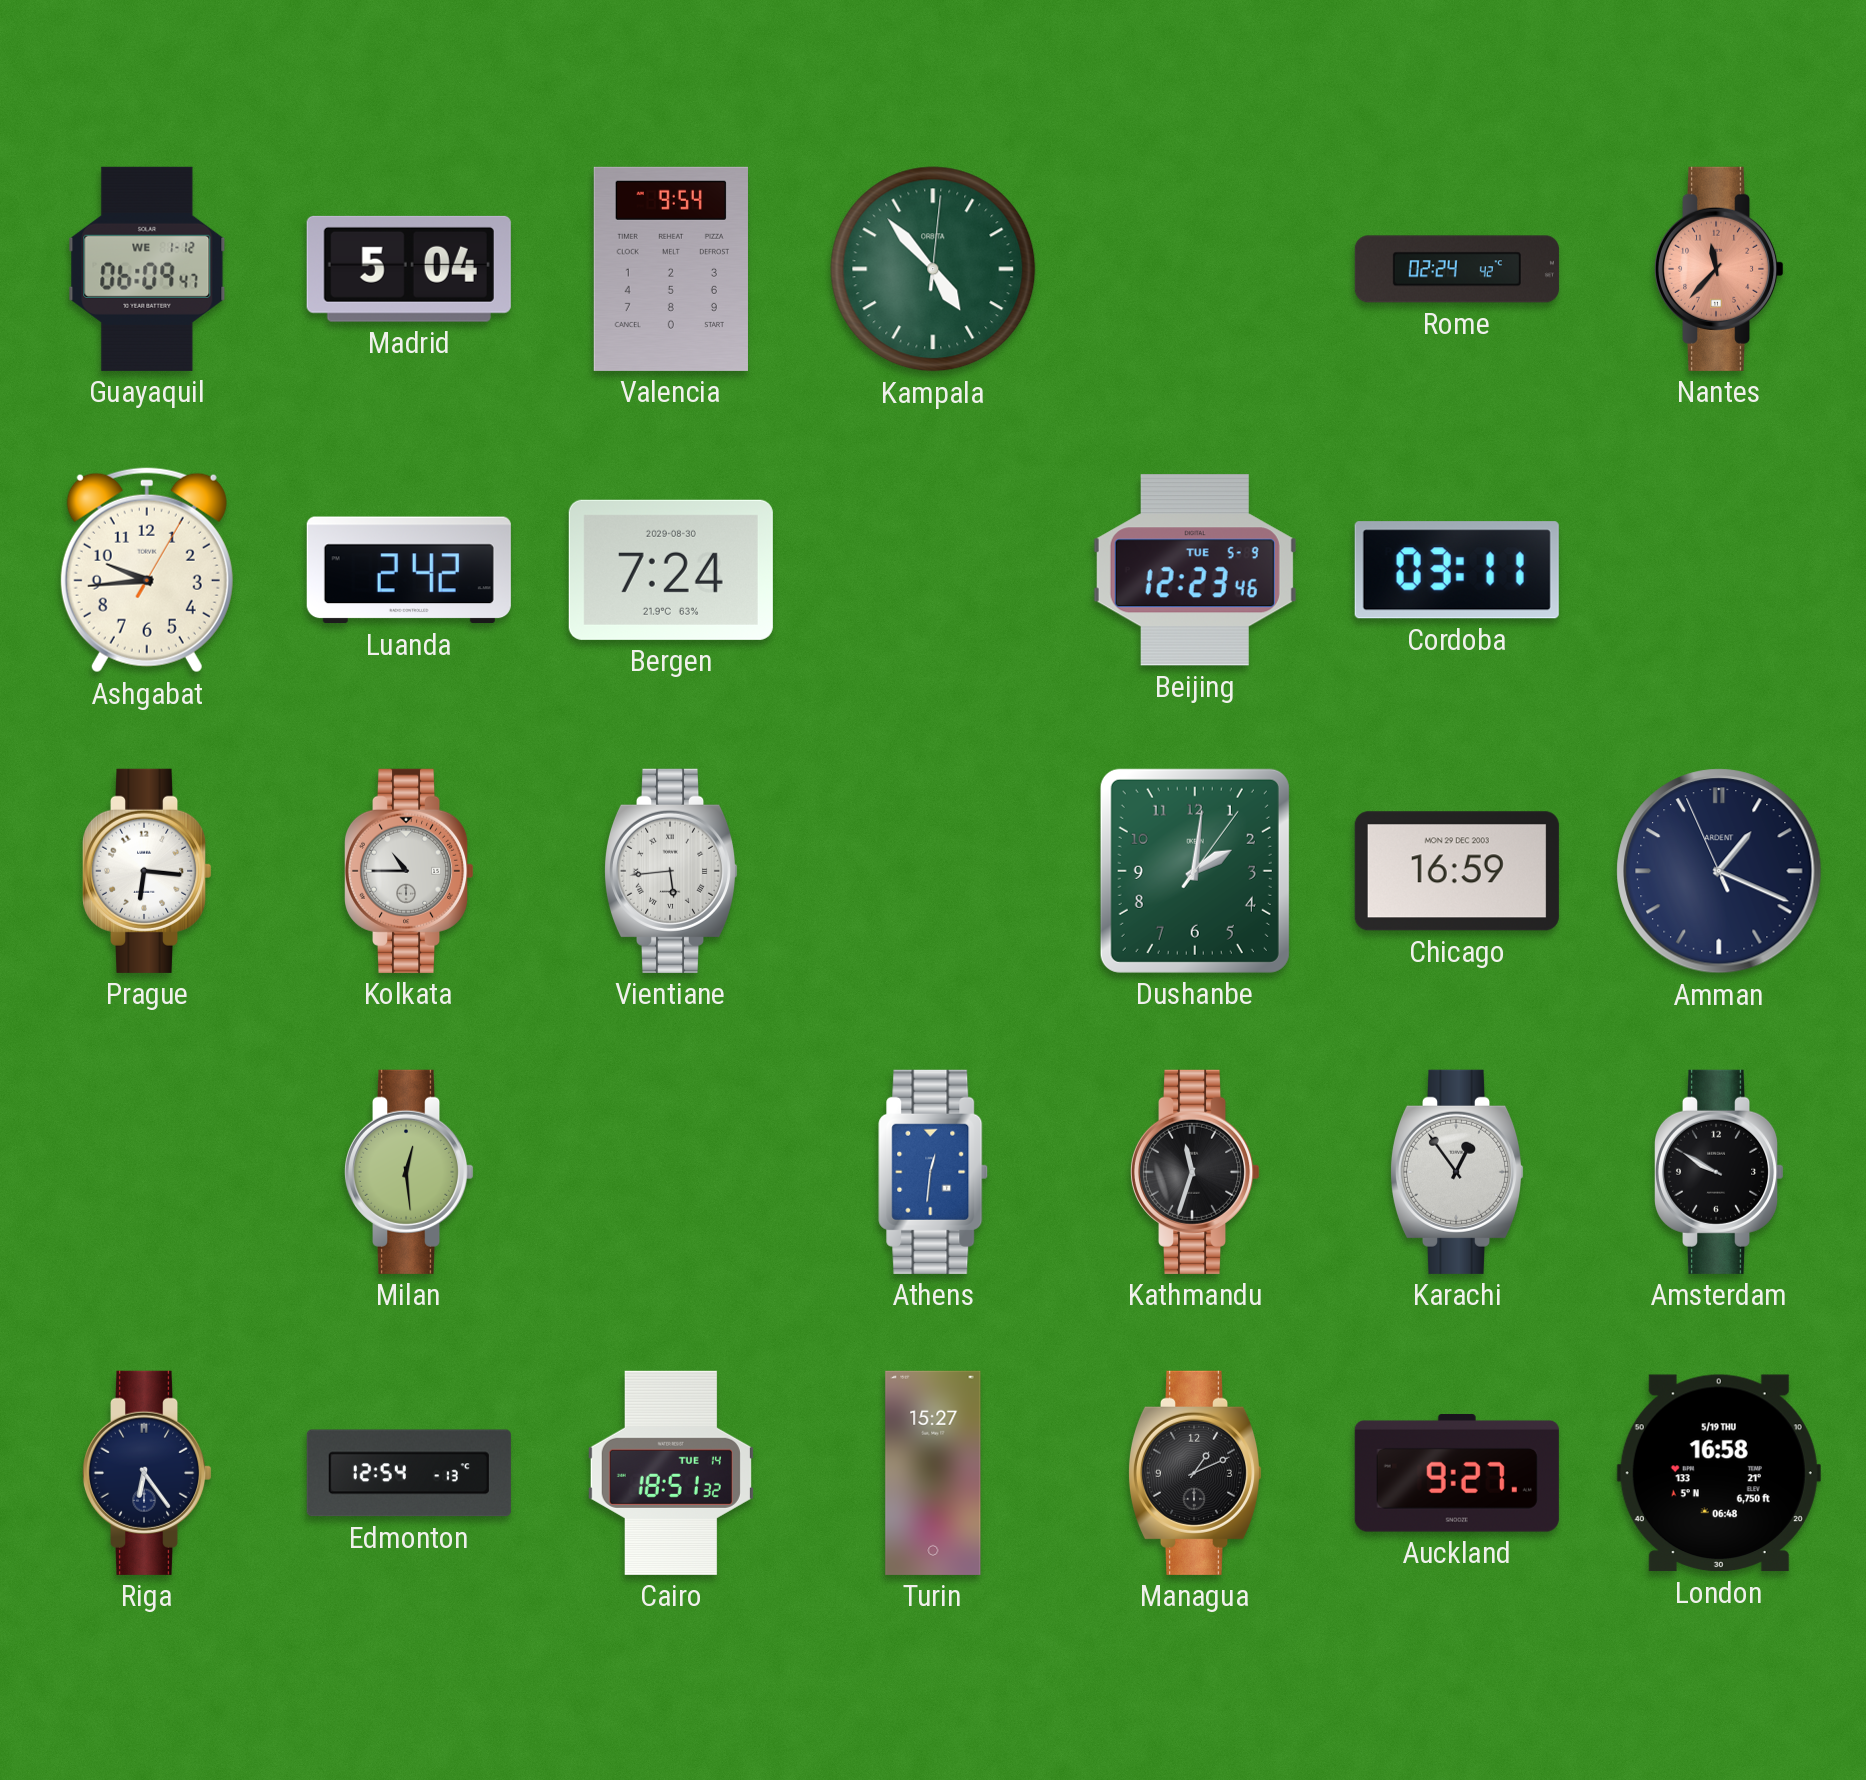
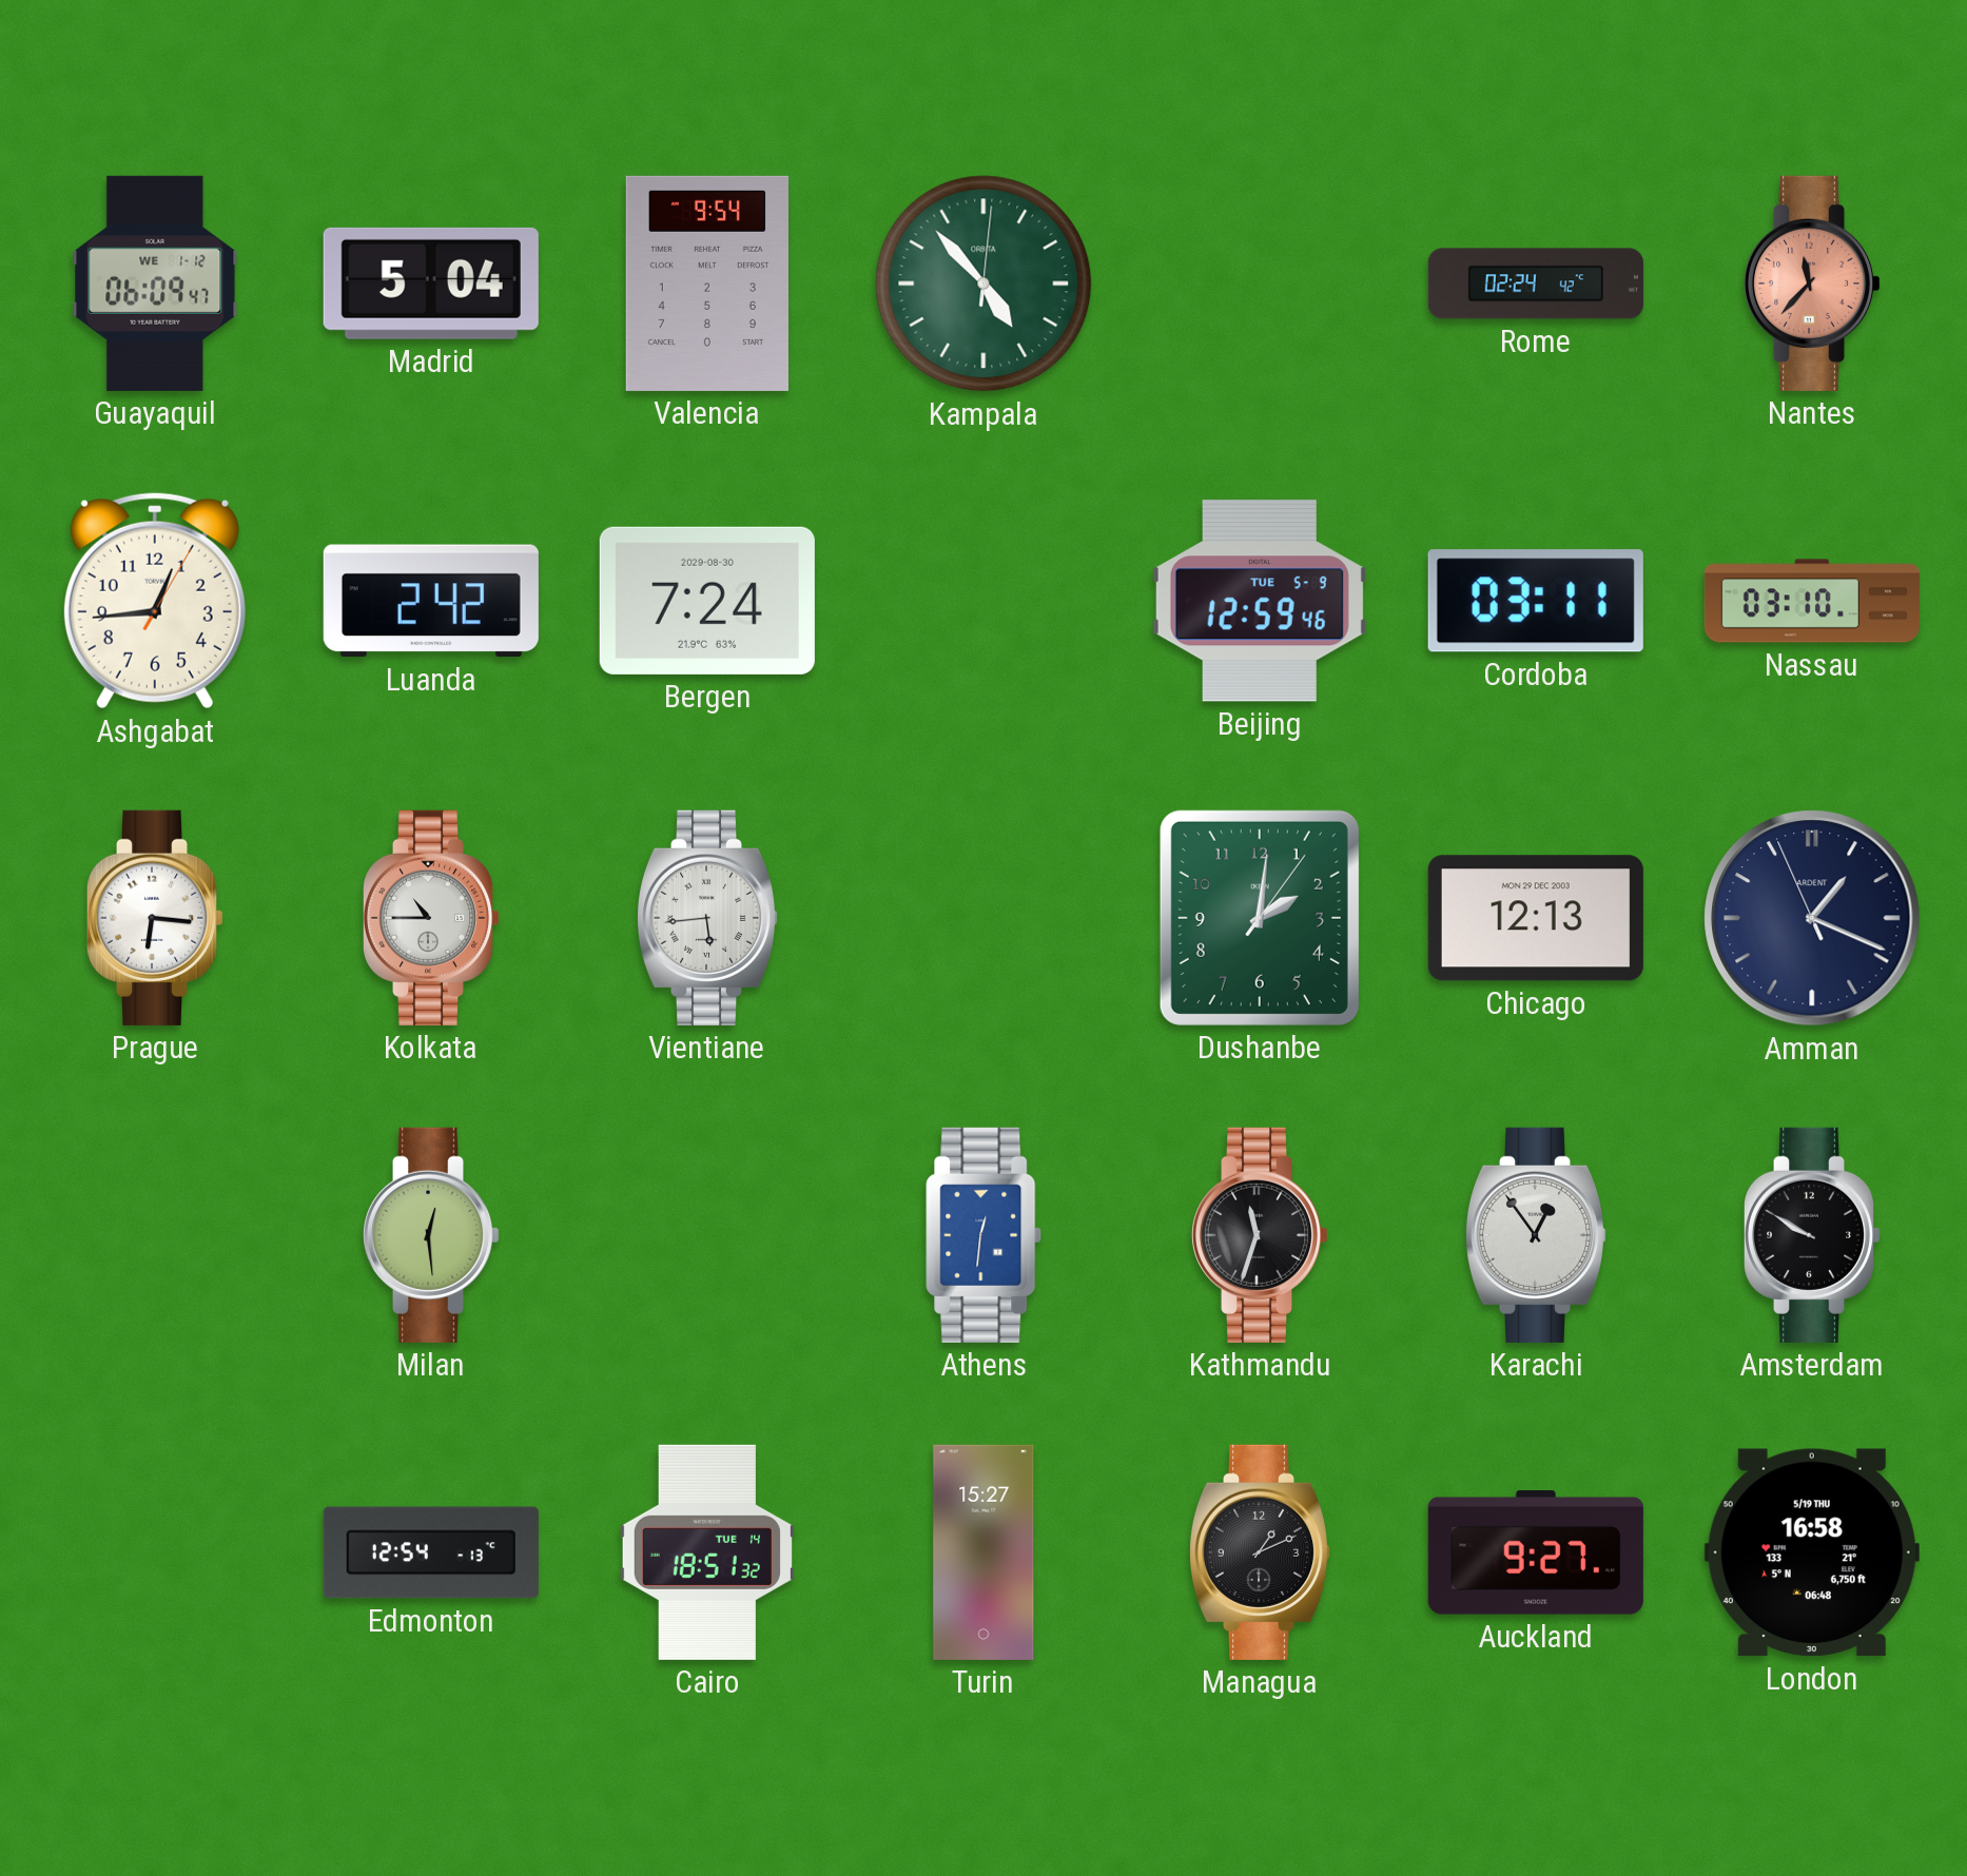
Ashgabat: 9:44 -> 12:44
Beijing: 12:23 -> 12:59
Nassau: none -> 03:10
Chicago: 16:59 -> 12:13
Riga: 6:24 -> none
